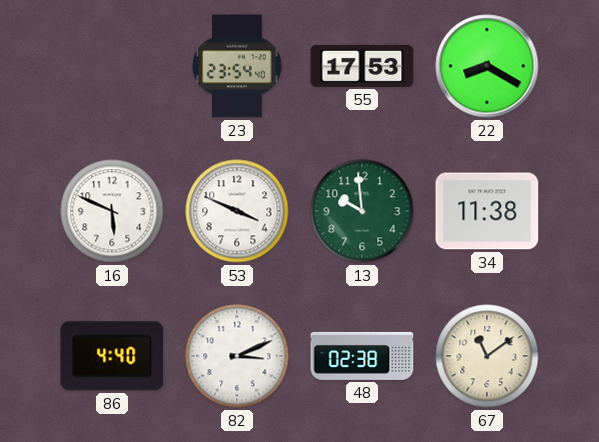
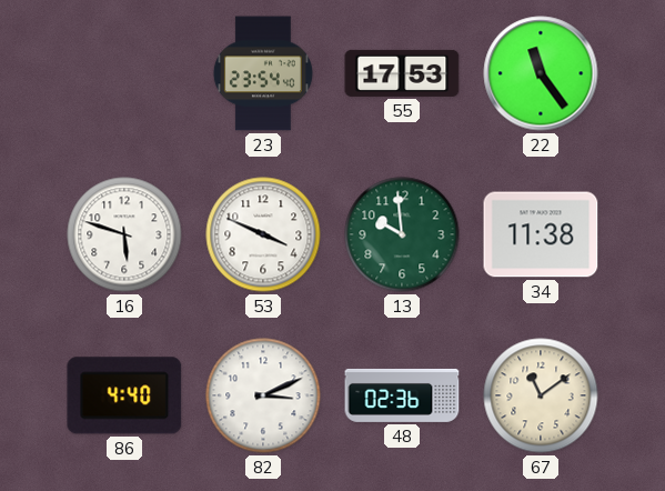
22: 8:20 -> 11:24
16: 5:49 -> 5:48
48: 02:38 -> 02:36
